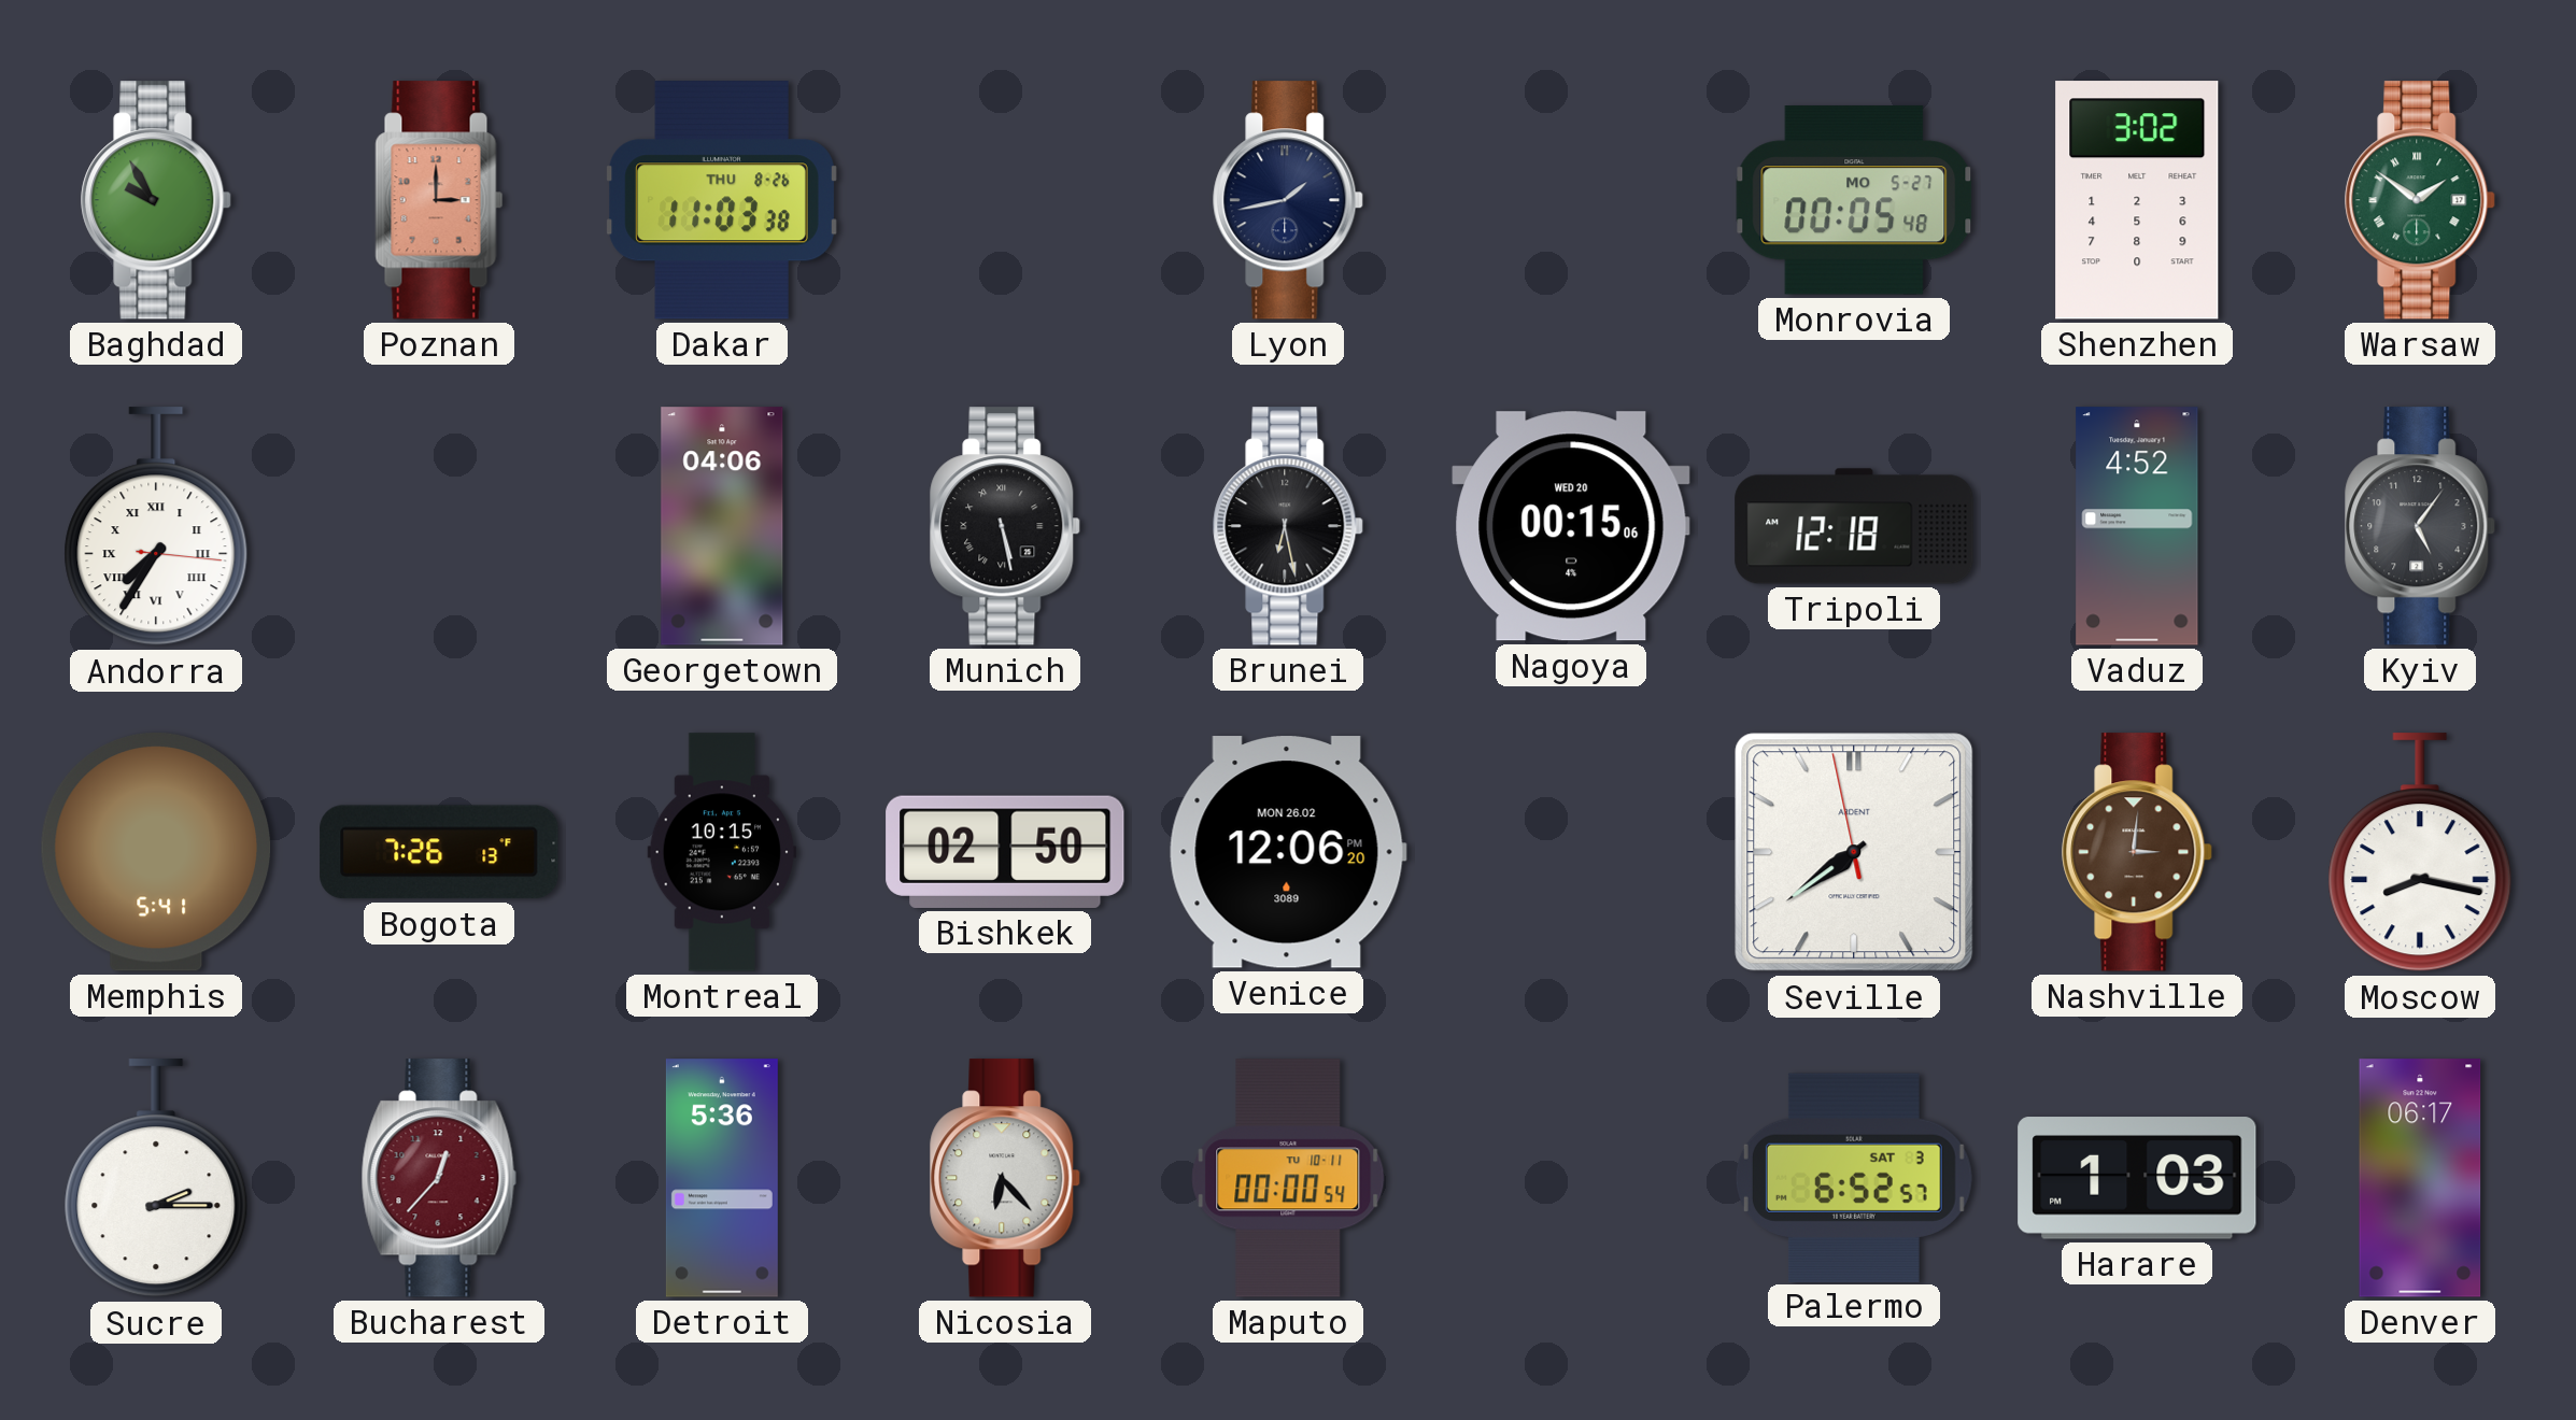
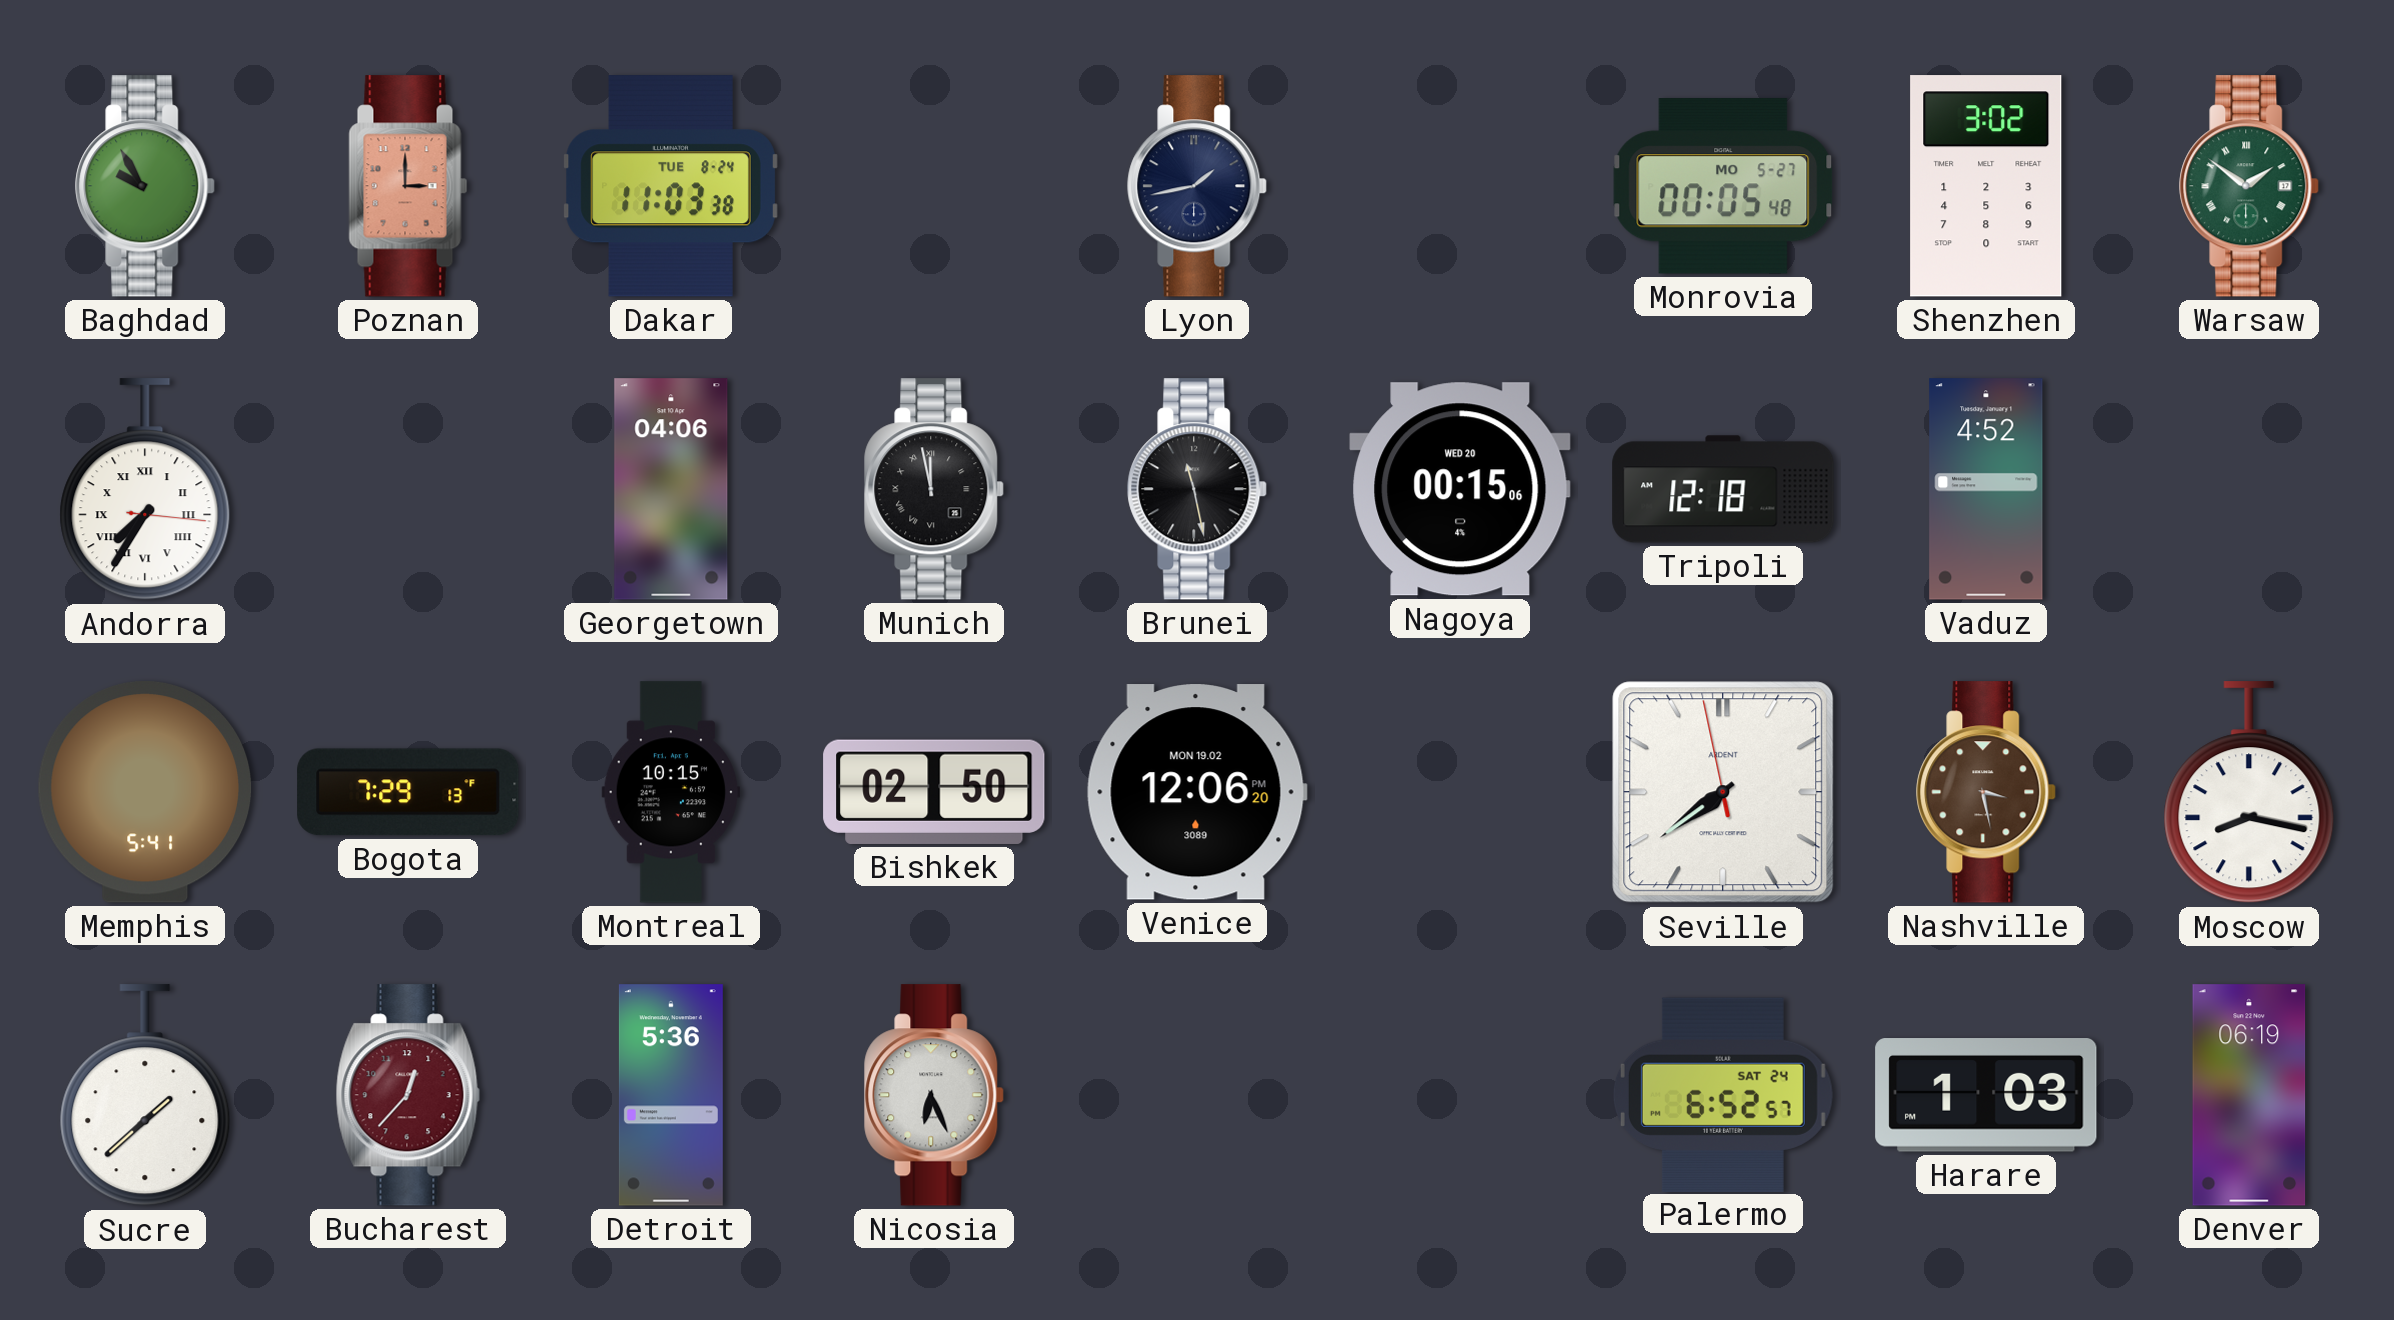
Dakar date: THU 8-26 -> TUE 8-24
Munich: 5:28 -> 11:58
Brunei: 6:28 -> 11:28
Kyiv: 5:06 -> none
Bogota: 7:26 -> 7:29
Venice date: MON 26.02 -> MON 19.02
Nashville: 3:01 -> 3:28
Sucre: 2:15 -> 1:38
Nicosia: 6:23 -> 6:26
Maputo: 00:00 -> none
Palermo date: SAT 3 -> SAT 24
Denver: 06:17 -> 06:19
